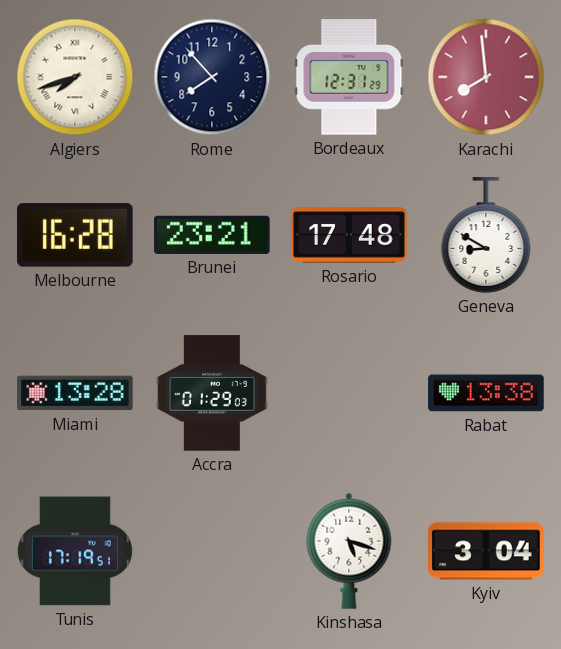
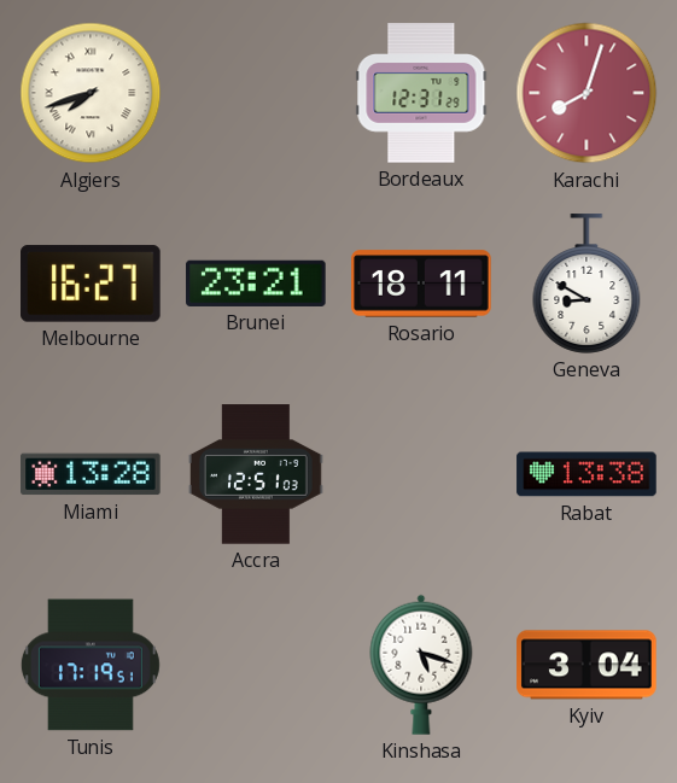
Rome: 7:53 -> none
Karachi: 7:59 -> 8:03
Melbourne: 16:28 -> 16:27
Rosario: 17:48 -> 18:11
Accra: 01:29 -> 12:51
